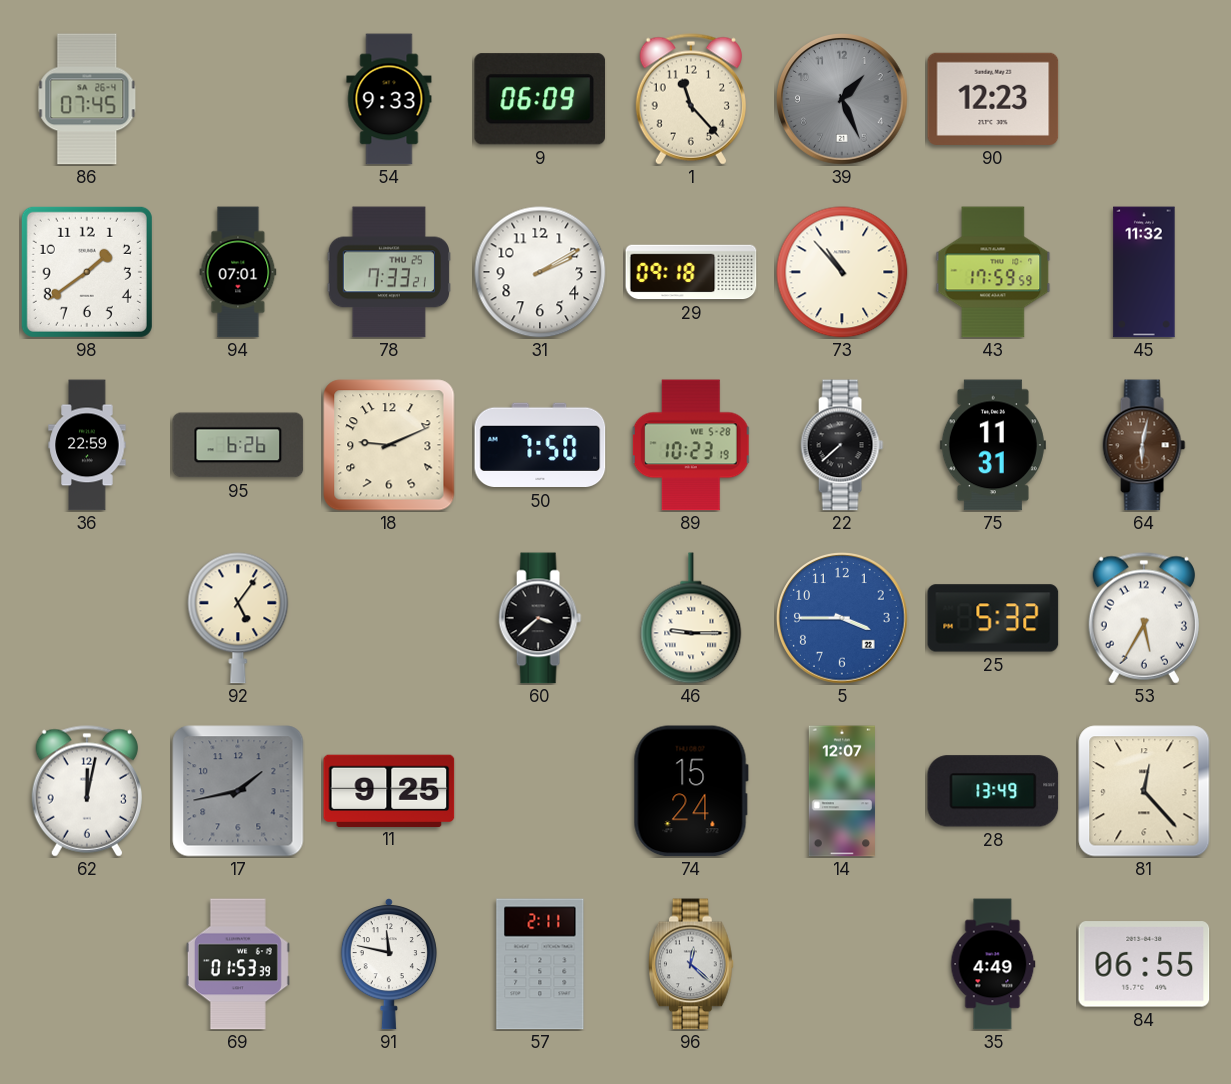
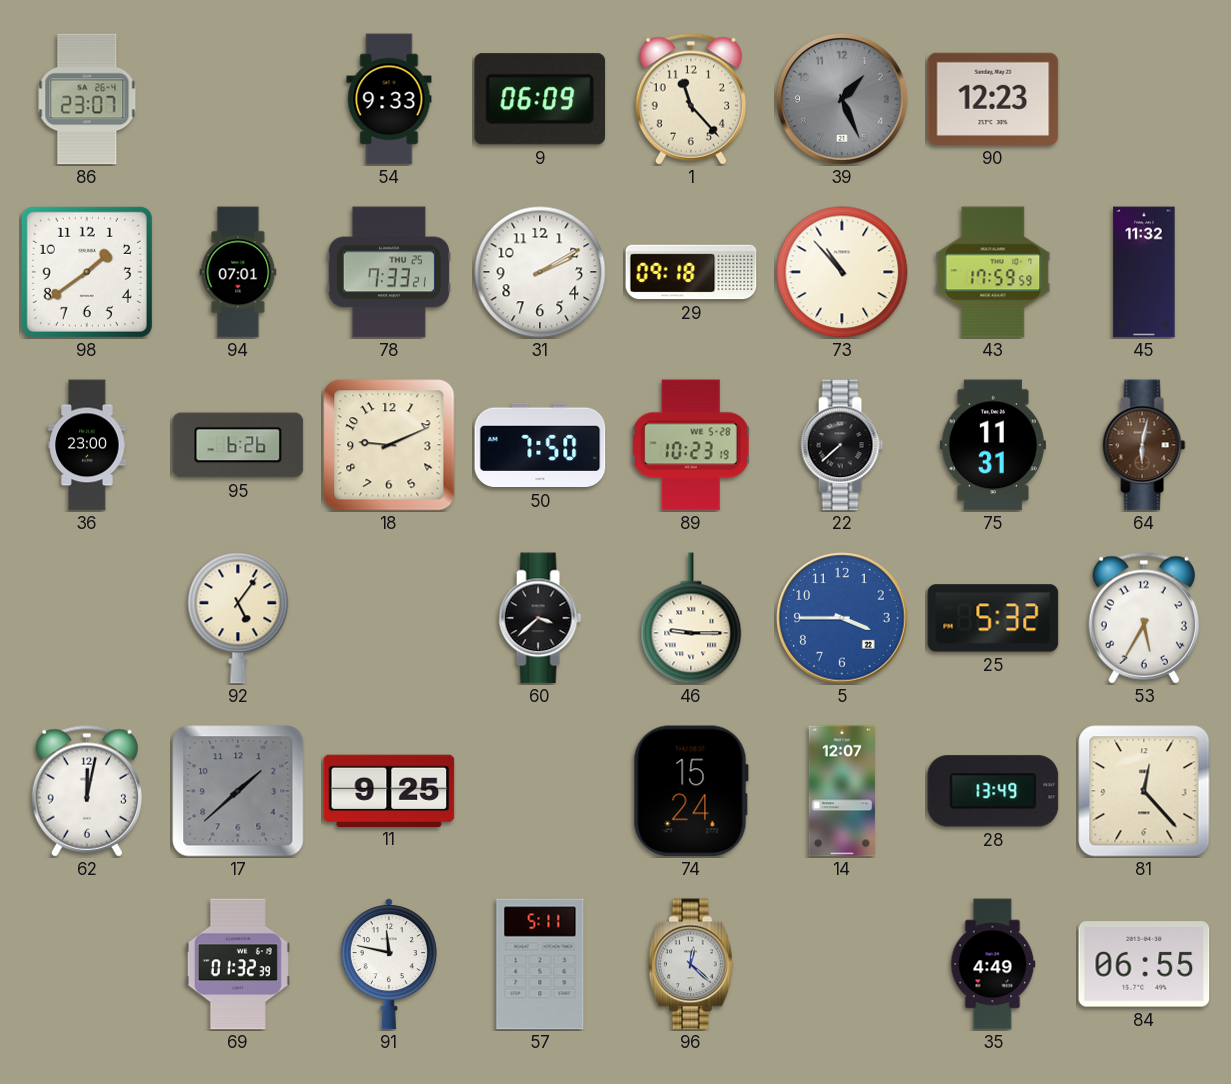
86: 07:45 -> 23:07
36: 22:59 -> 23:00
17: 1:43 -> 1:38
69: 01:53 -> 01:32
57: 2:11 -> 5:11
